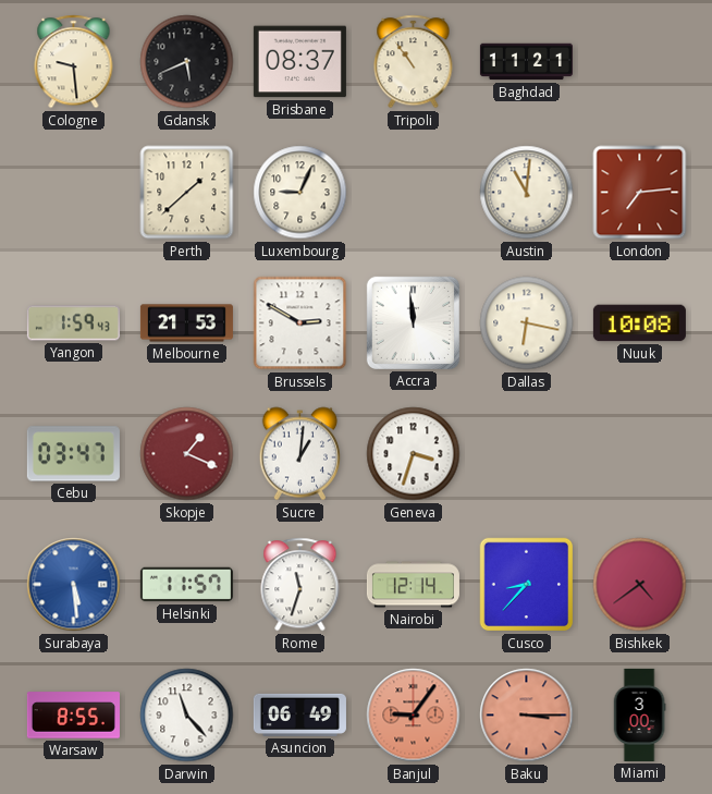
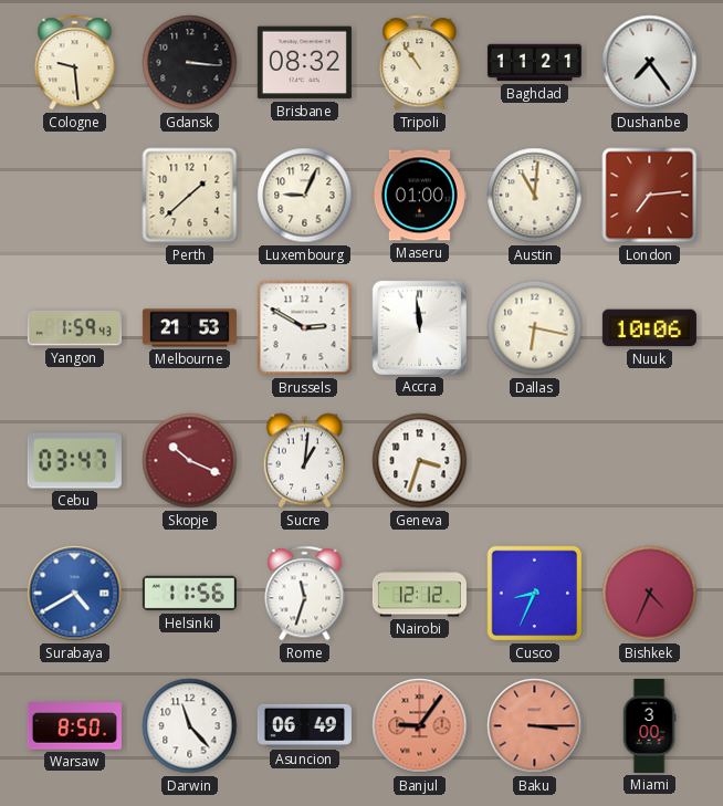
Gdansk: 5:41 -> 3:16
Brisbane: 08:37 -> 08:32
Dushanbe: none -> 7:24
Maseru: none -> 01:00
Nuuk: 10:08 -> 10:06
Skopje: 1:19 -> 10:19
Surabaya: 5:29 -> 4:40
Helsinki: 11:57 -> 11:56
Nairobi: 12:14 -> 12:12
Cusco: 8:37 -> 8:34
Bishkek: 4:39 -> 4:34
Warsaw: 8:55 -> 8:50
